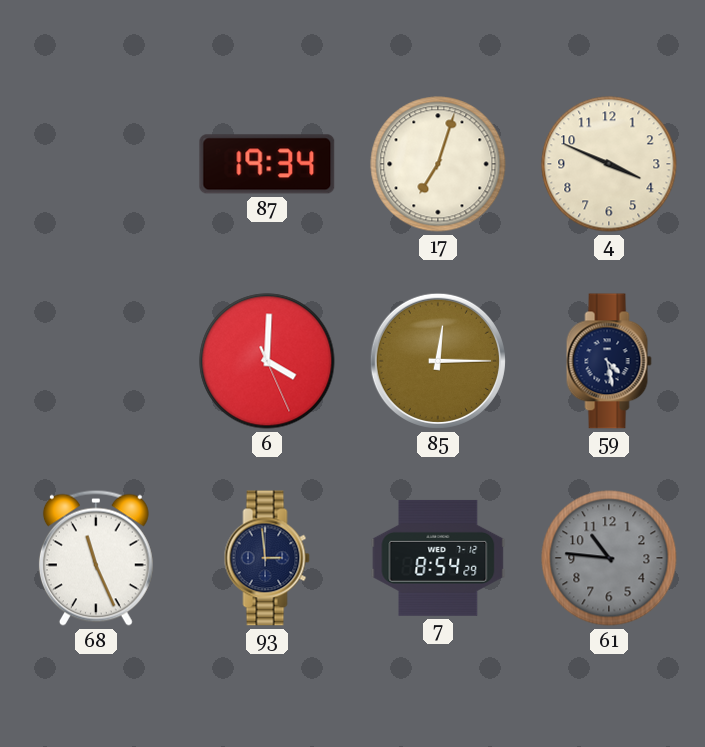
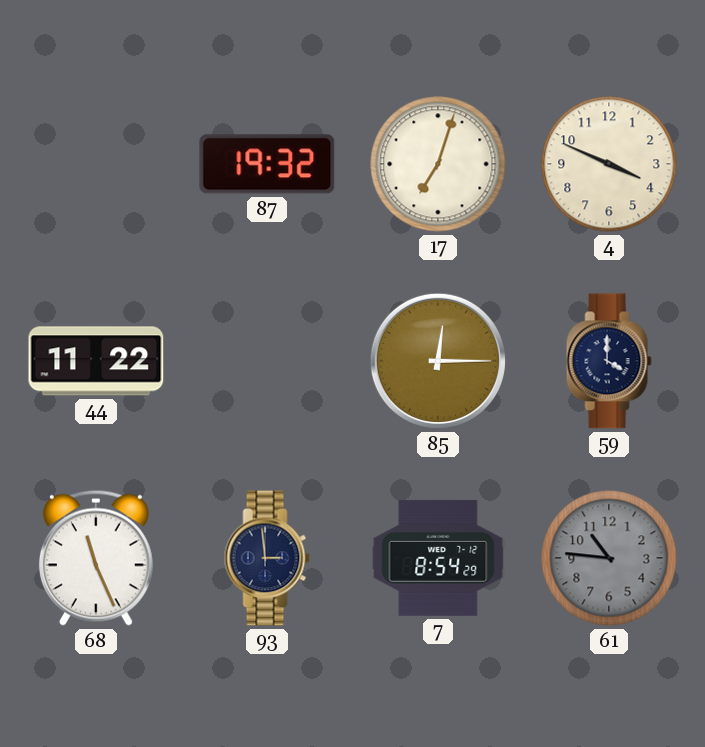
87: 19:34 -> 19:32
44: none -> 11:22
6: 4:00 -> none
59: 4:28 -> 4:00
